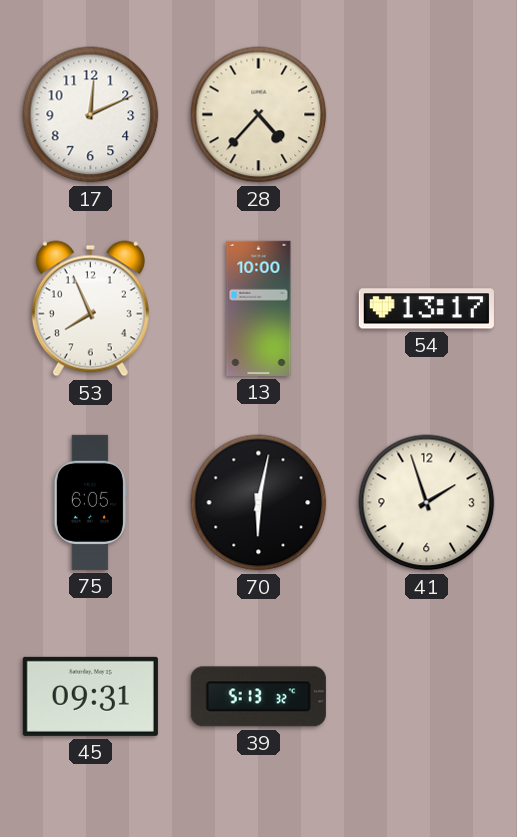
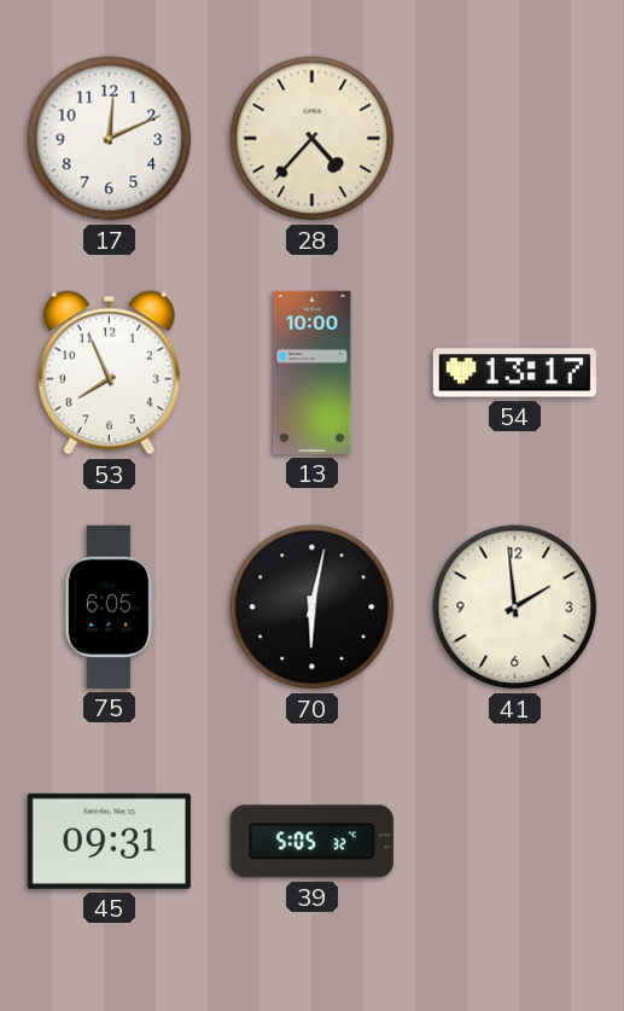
41: 1:57 -> 1:59
39: 5:13 -> 5:05
